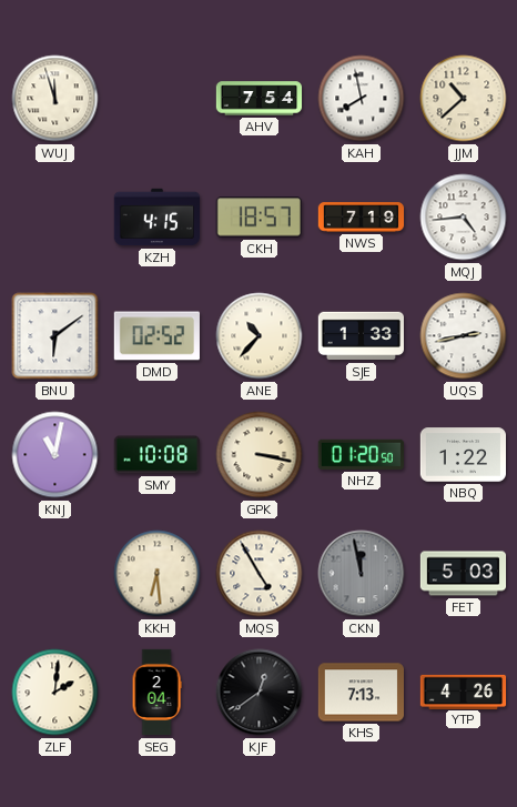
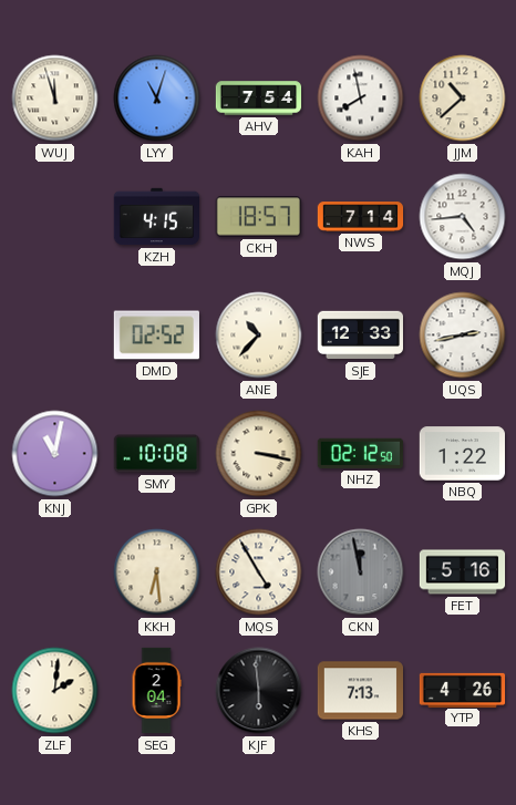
LYY: none -> 11:03
NWS: 7:19 -> 7:14
BNU: 6:09 -> none
SJE: 1:33 -> 12:33
NHZ: 01:20 -> 02:12
FET: 5:03 -> 5:16
KJF: 12:39 -> 5:59
